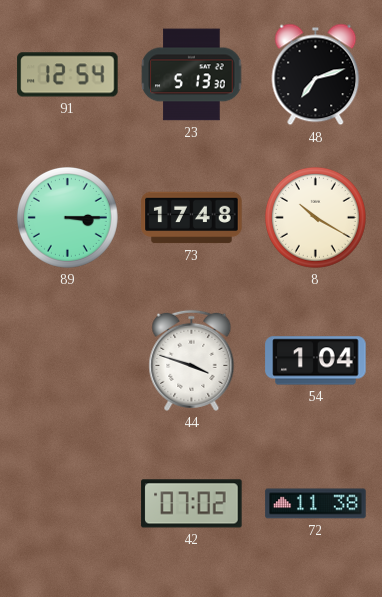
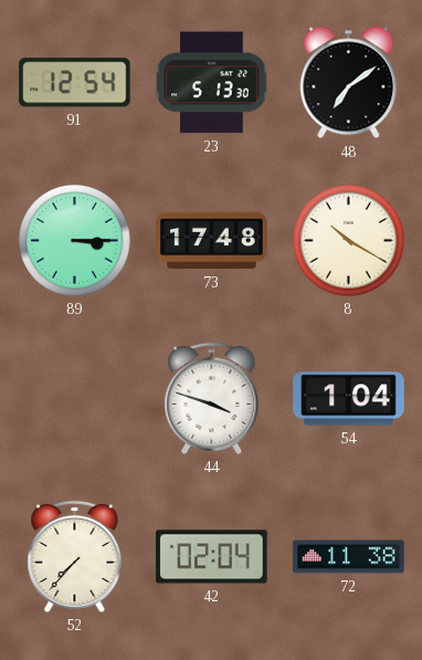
48: 7:12 -> 7:09
52: none -> 7:37
42: 07:02 -> 02:04
